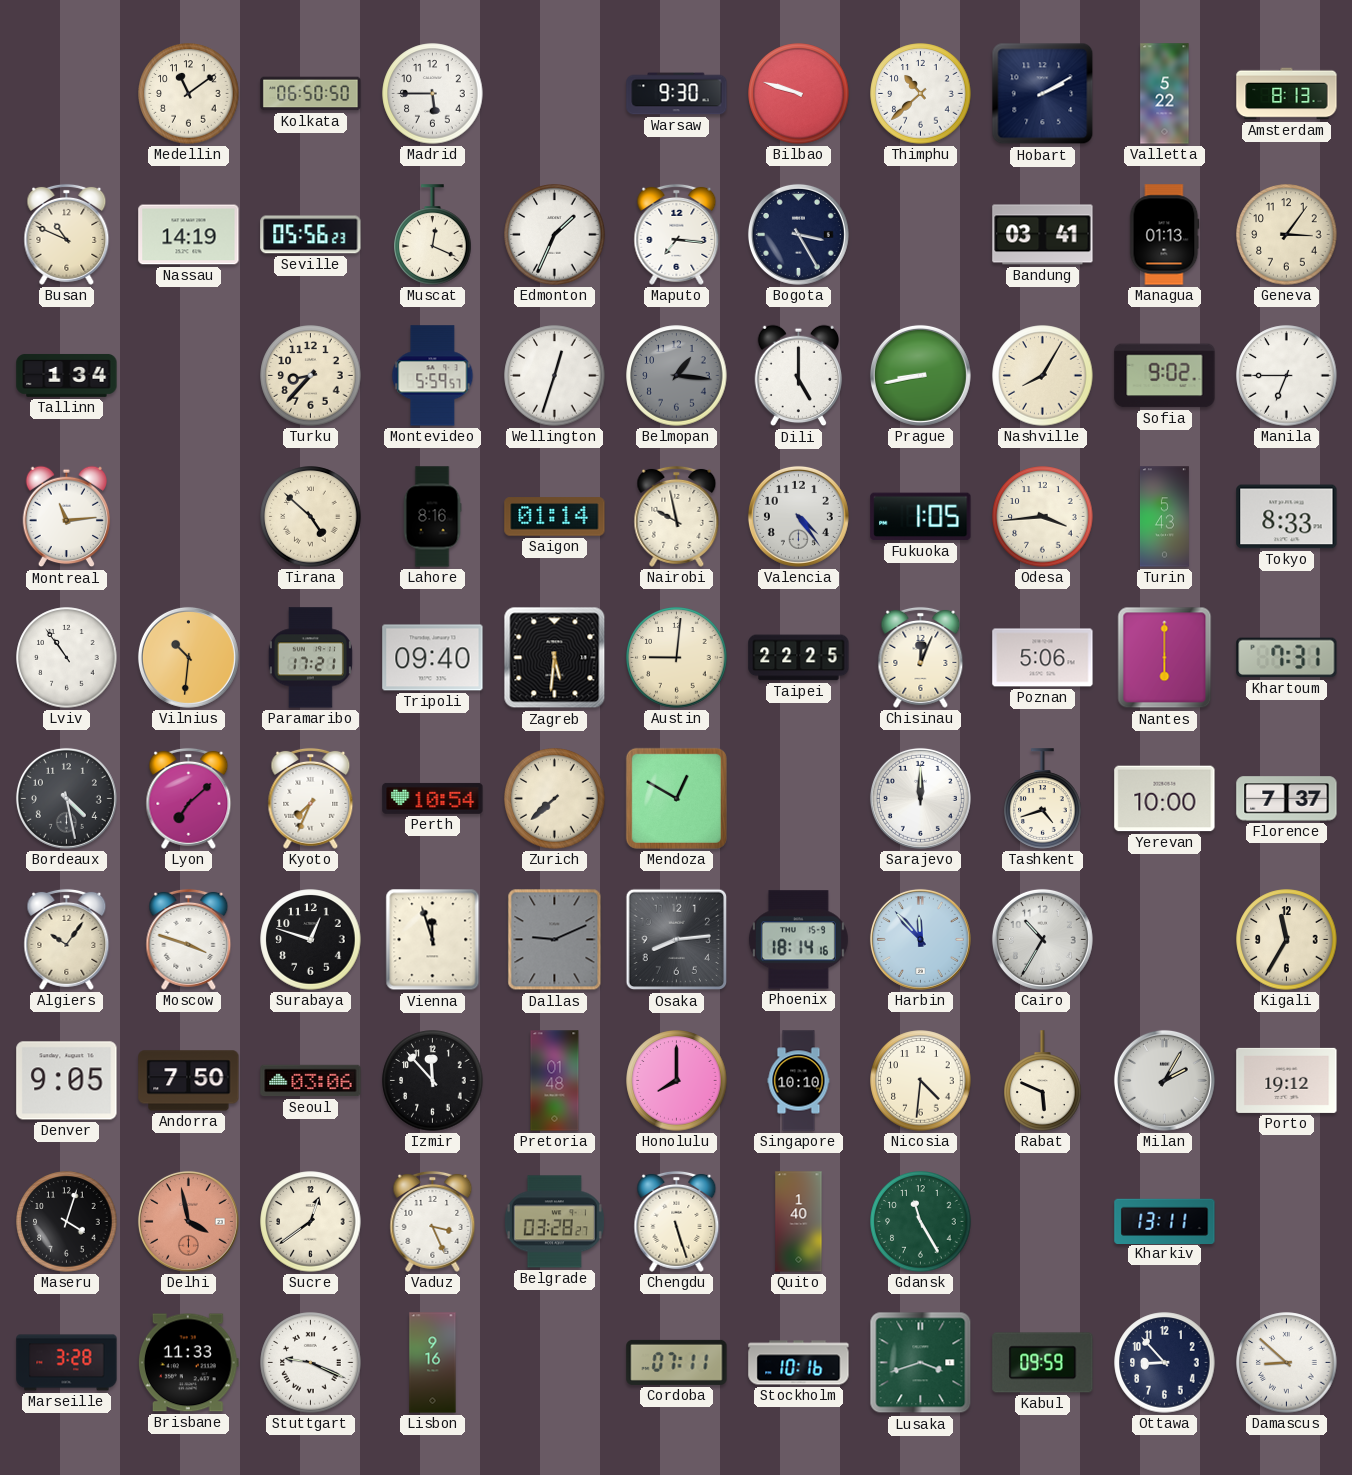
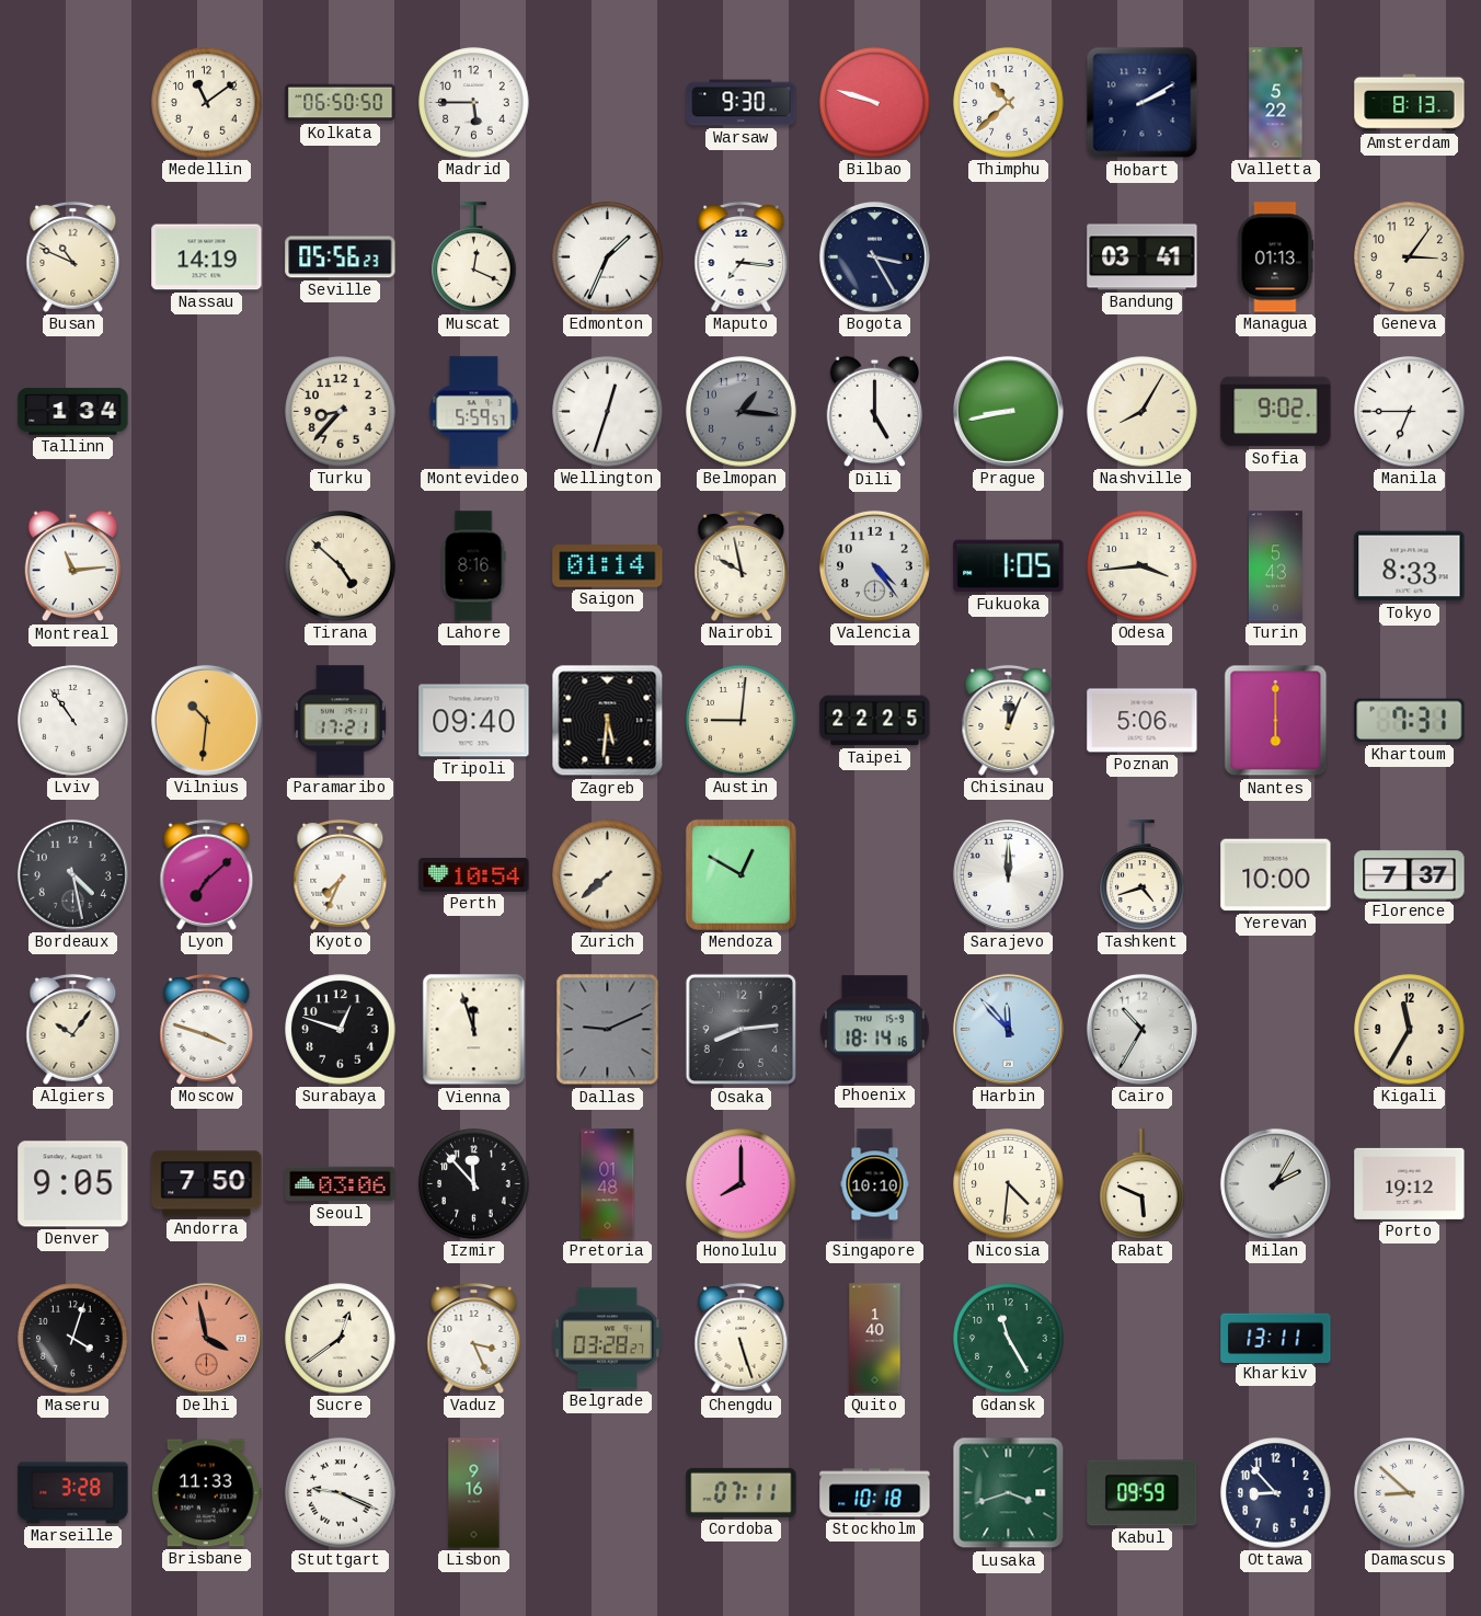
Stockholm: 10:16 -> 10:18
